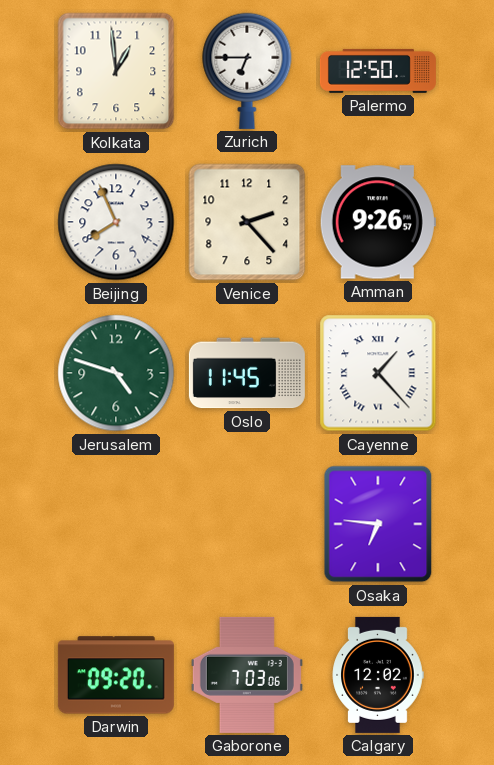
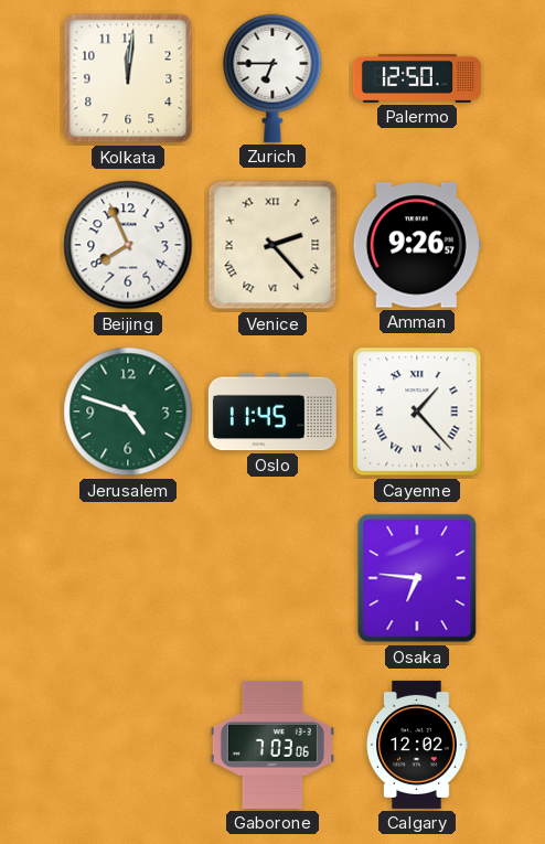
Kolkata: 12:59 -> 12:01
Venice numerals: Arabic -> Roman
Darwin: 09:20 -> none
